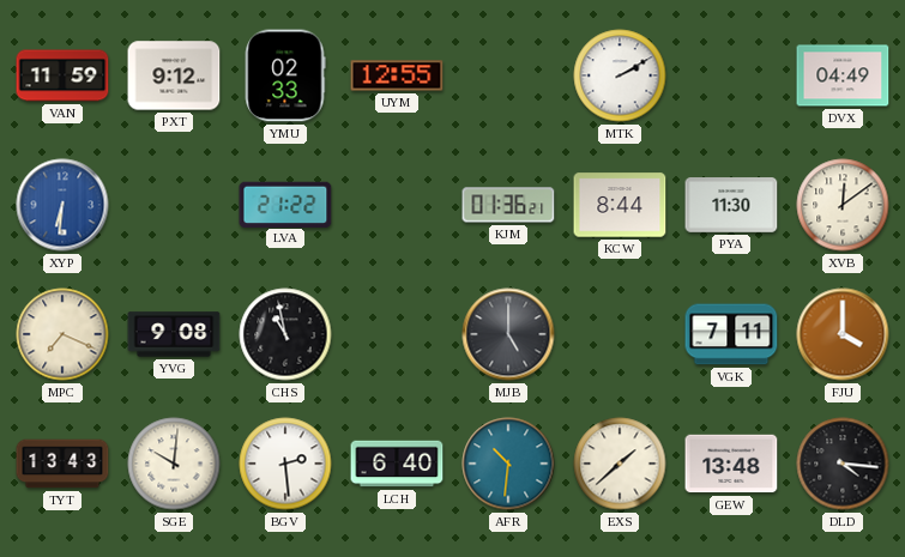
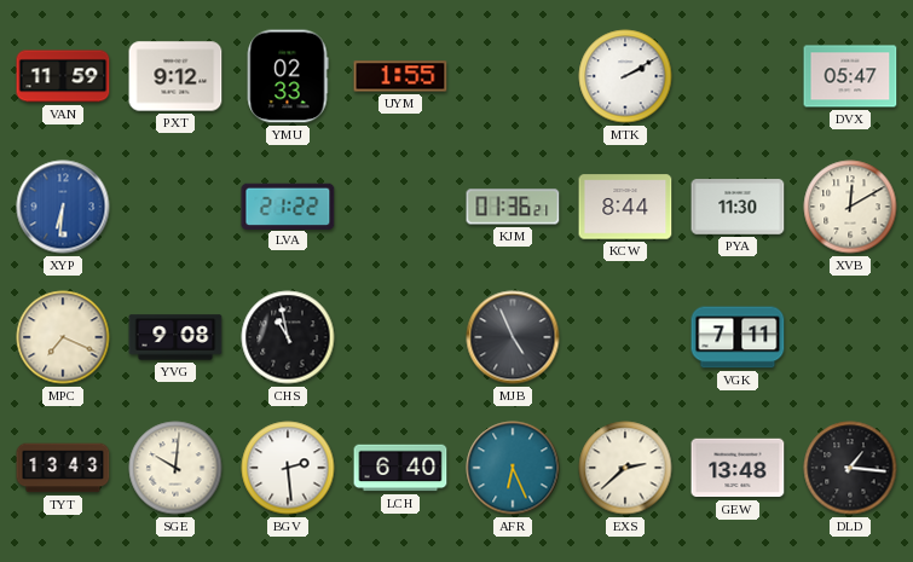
UYM: 12:55 -> 1:55
DVX: 04:49 -> 05:47
XVB: 12:09 -> 12:10
MJB: 5:00 -> 4:56
FJU: 4:00 -> none
AFR: 10:31 -> 6:26
EXS: 1:38 -> 2:38
DLD: 4:16 -> 1:16
